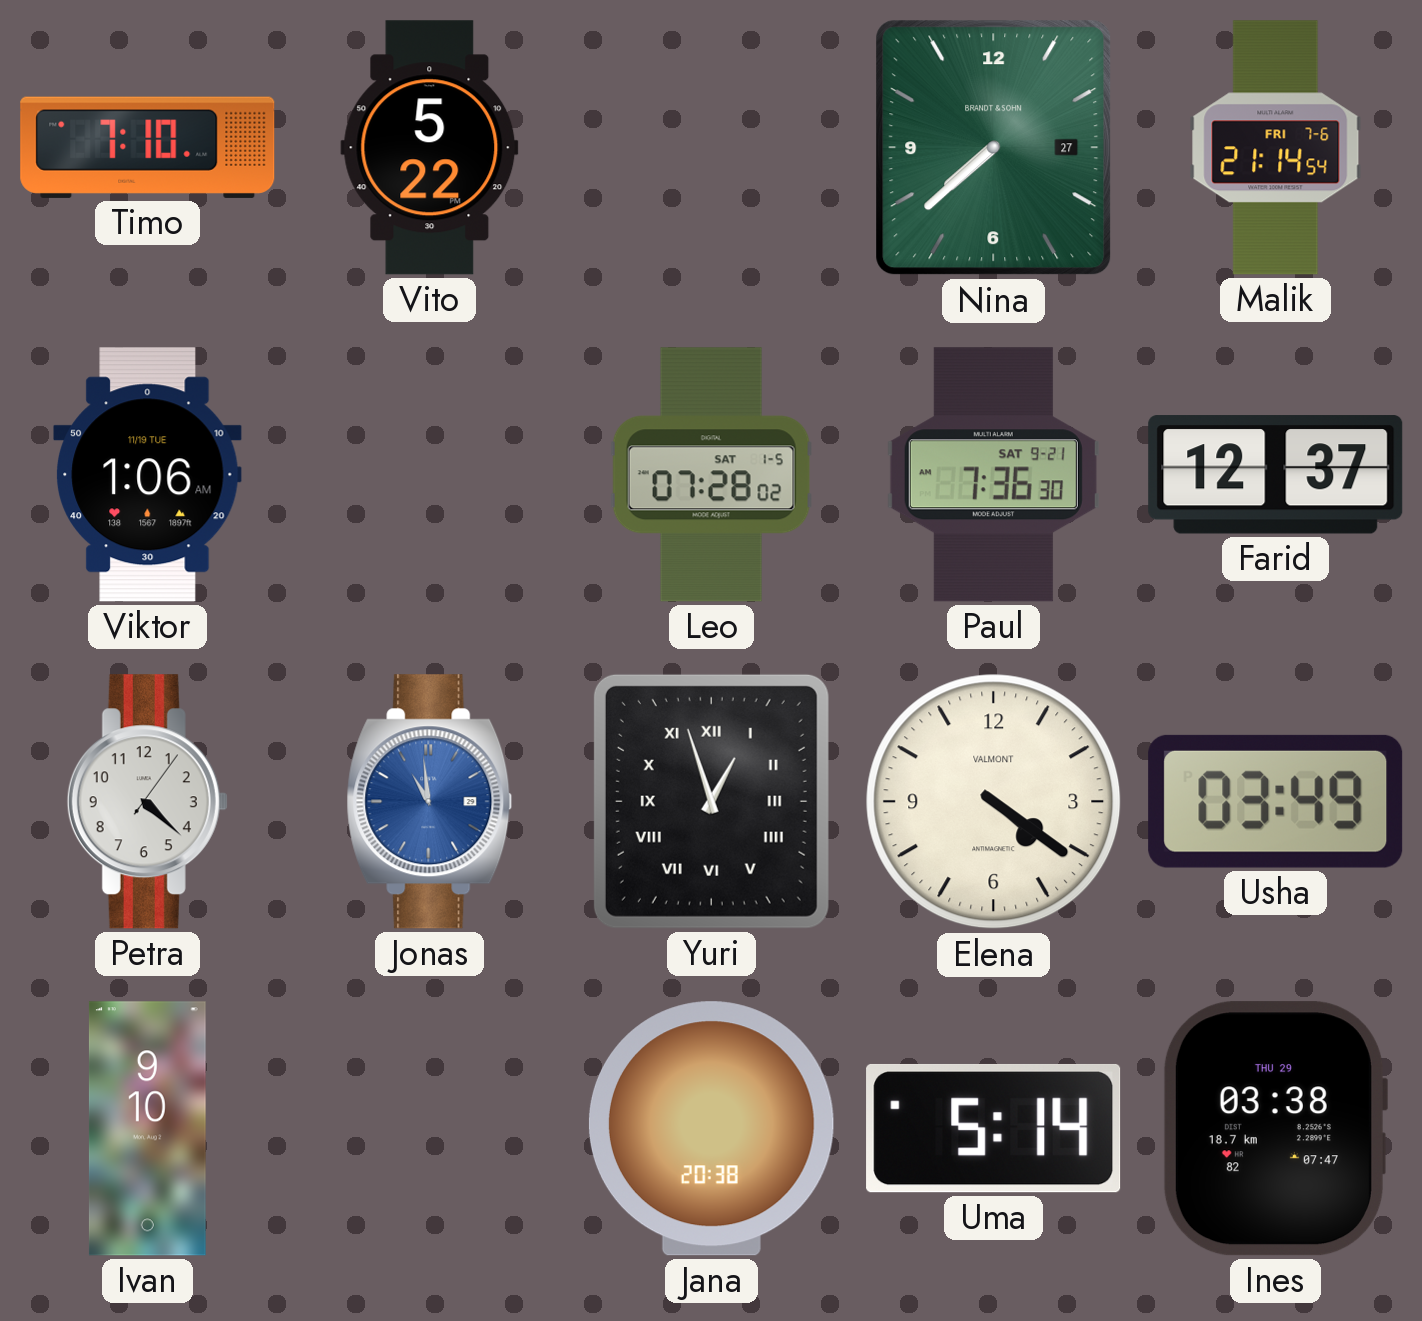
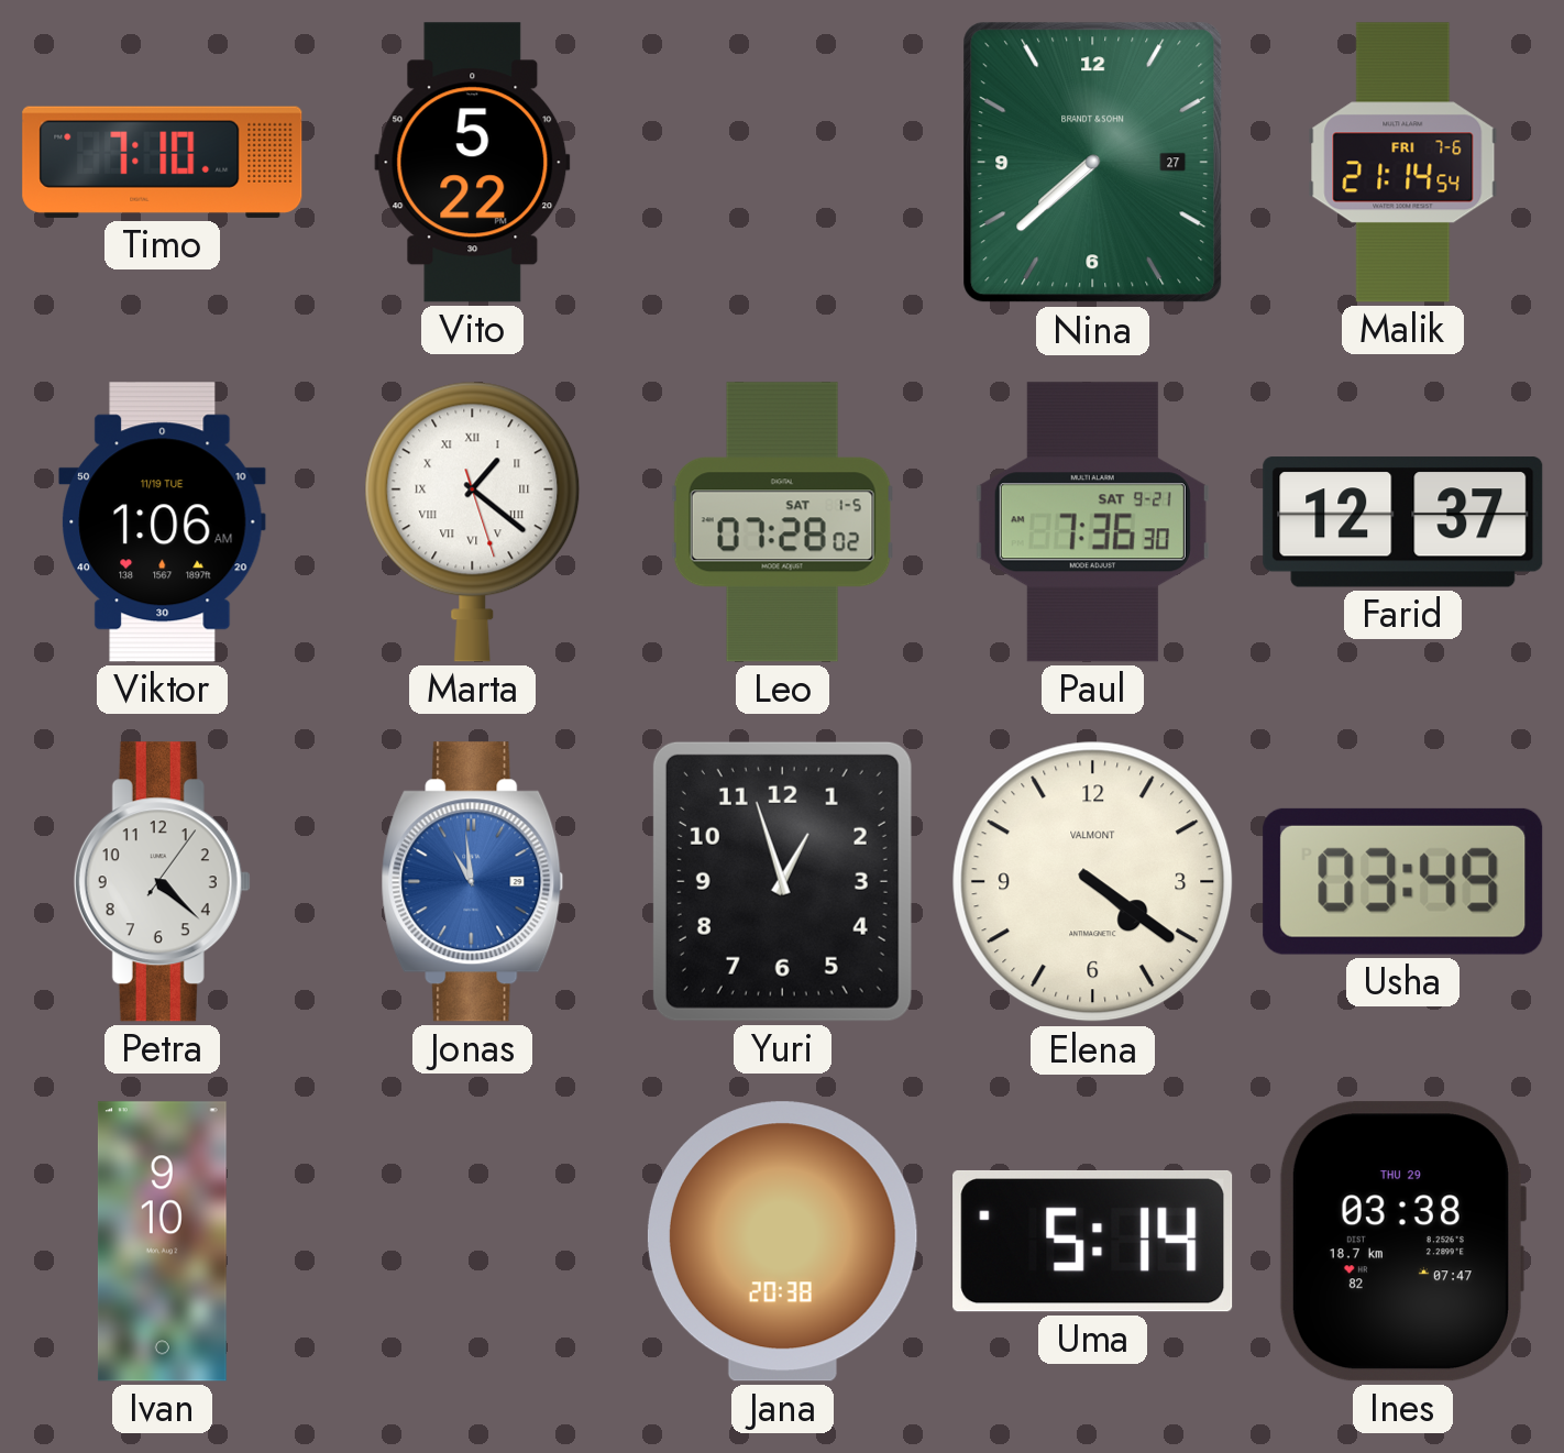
Marta: none -> 1:21
Yuri numerals: Roman -> Arabic
